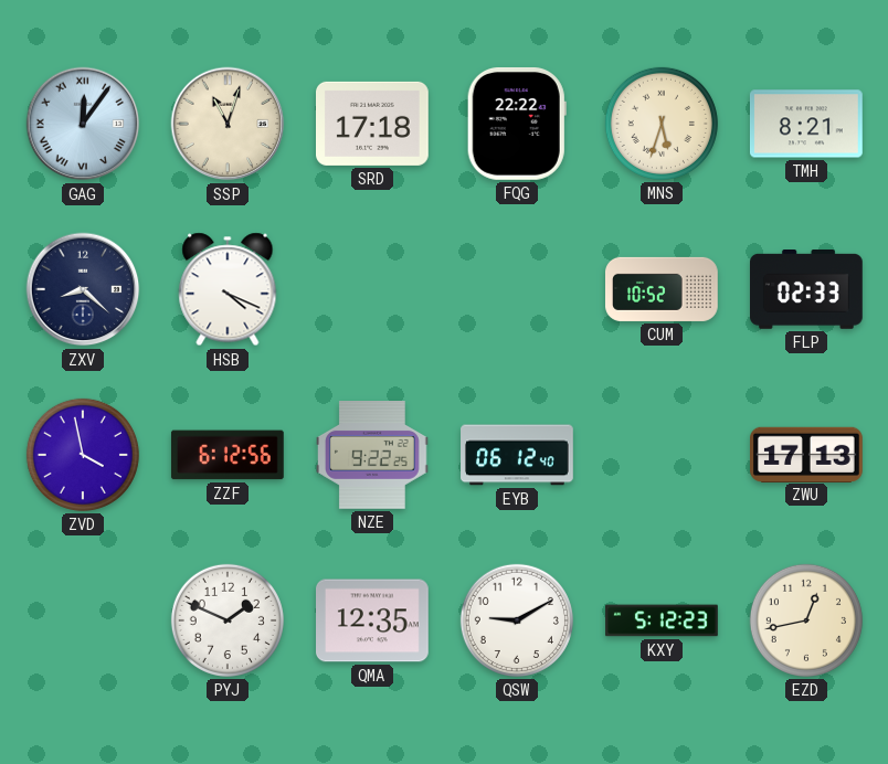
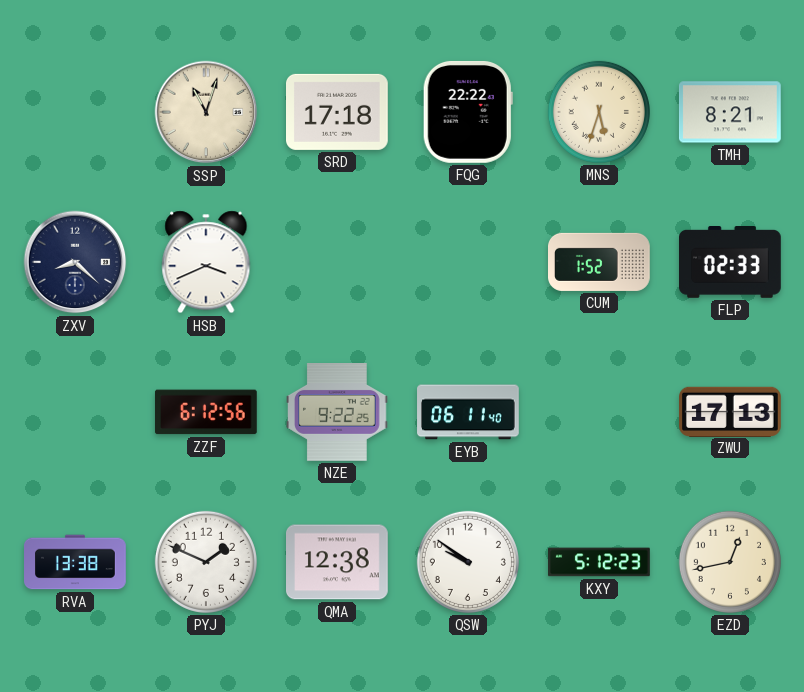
GAG: 12:06 -> none
HSB: 4:19 -> 3:41
CUM: 10:52 -> 1:52
ZVD: 3:58 -> none
EYB: 06:12 -> 06:11
RVA: none -> 13:38
QMA: 12:35 -> 12:38
QSW: 9:10 -> 9:51
